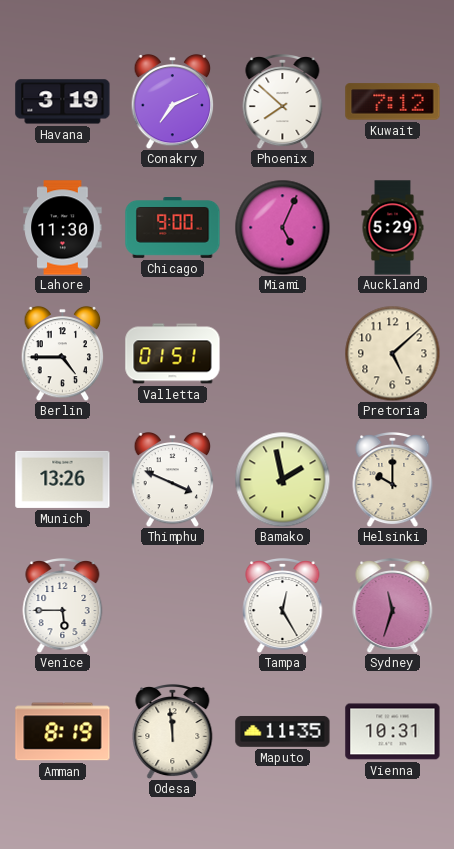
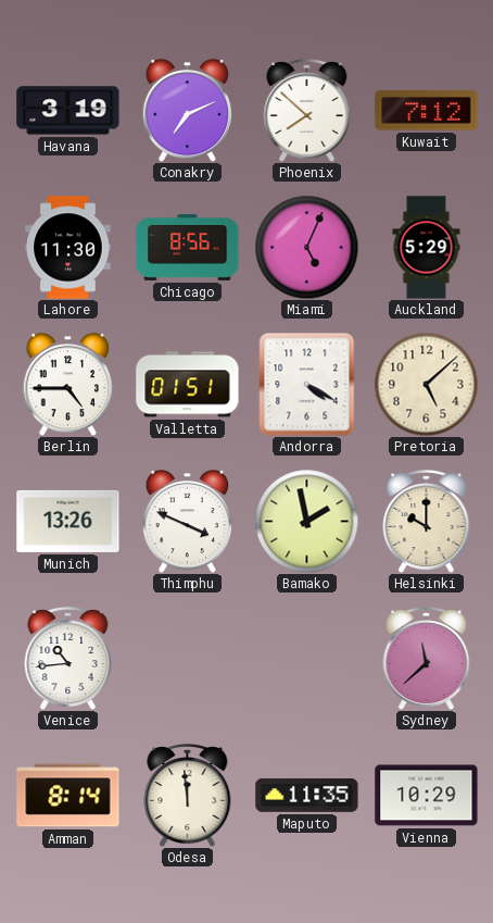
Chicago: 9:00 -> 8:56
Andorra: none -> 4:20
Venice: 5:45 -> 10:44
Tampa: 12:25 -> none
Sydney: 11:33 -> 11:38
Amman: 8:19 -> 8:14
Vienna: 10:31 -> 10:29
